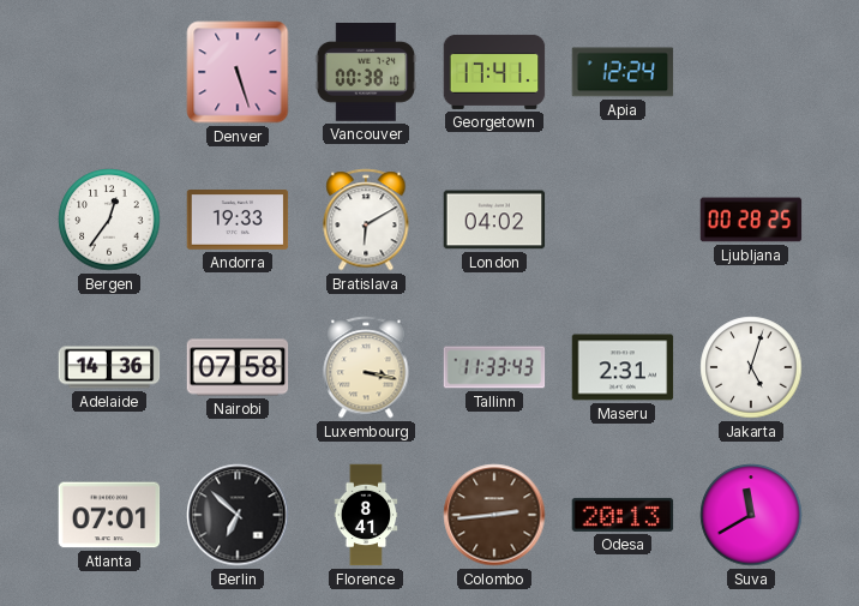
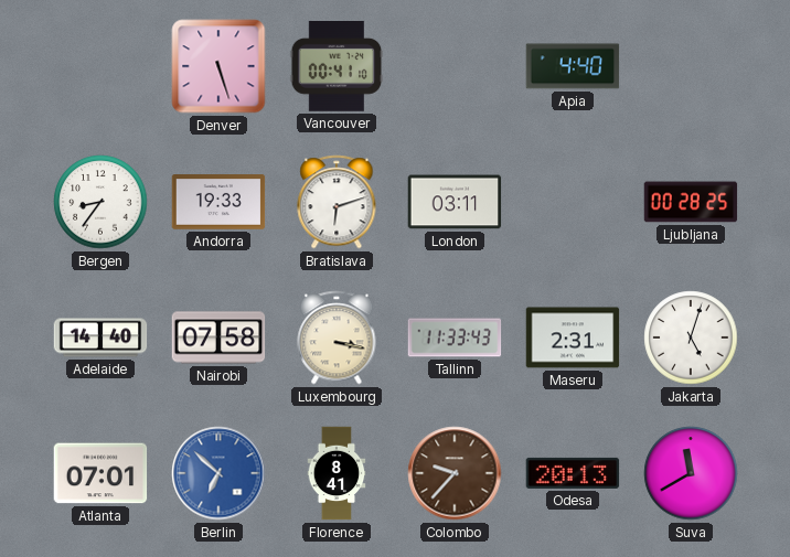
Vancouver: 00:38 -> 00:41
Georgetown: 17:41 -> none
Apia: 12:24 -> 4:40
Bergen: 12:36 -> 8:36
Bratislava: 6:10 -> 6:12
London: 04:02 -> 03:11
Adelaide: 14:36 -> 14:40
Berlin dial: black -> blue
Colombo: 2:44 -> 9:37
